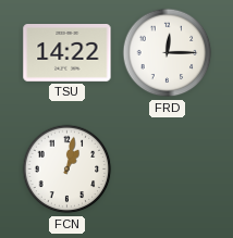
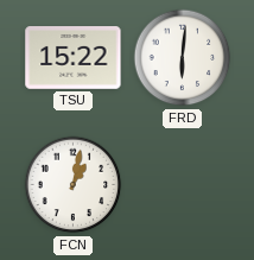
TSU: 14:22 -> 15:22
FRD: 12:15 -> 6:01
